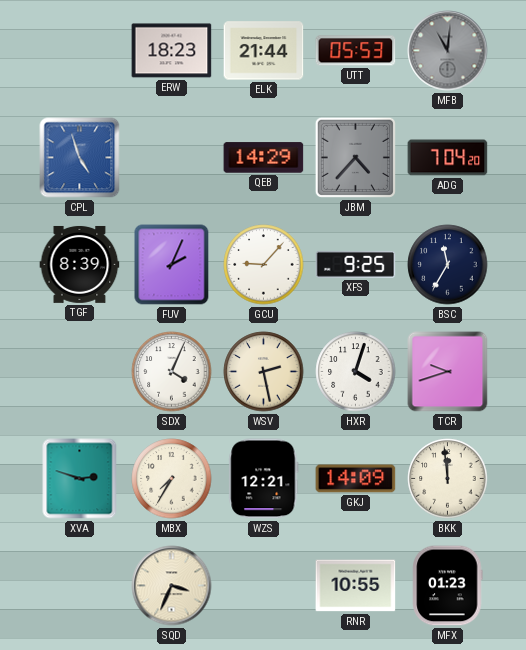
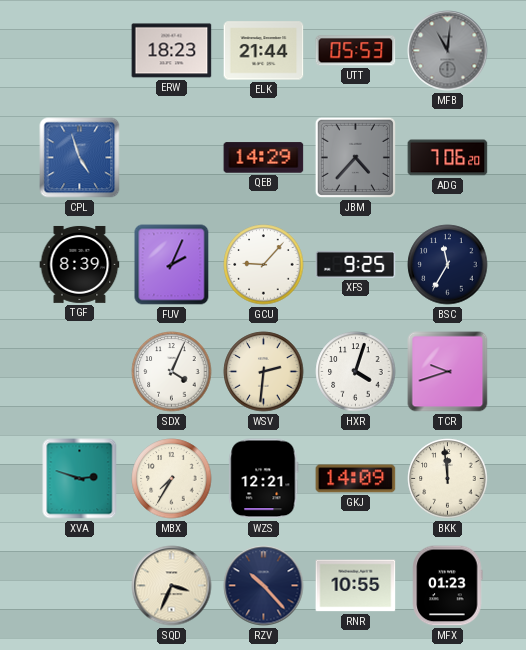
ADG: 7:04 -> 7:06
WSV: 2:28 -> 2:31
RZV: none -> 10:23
